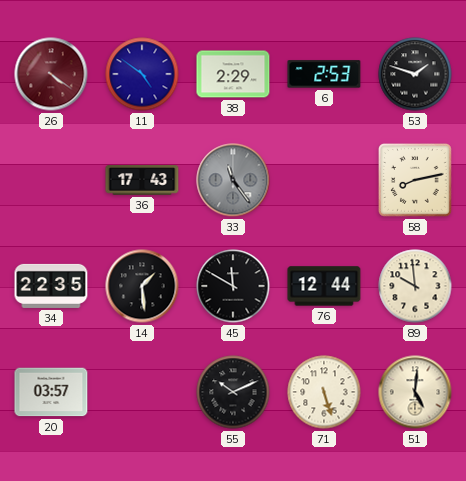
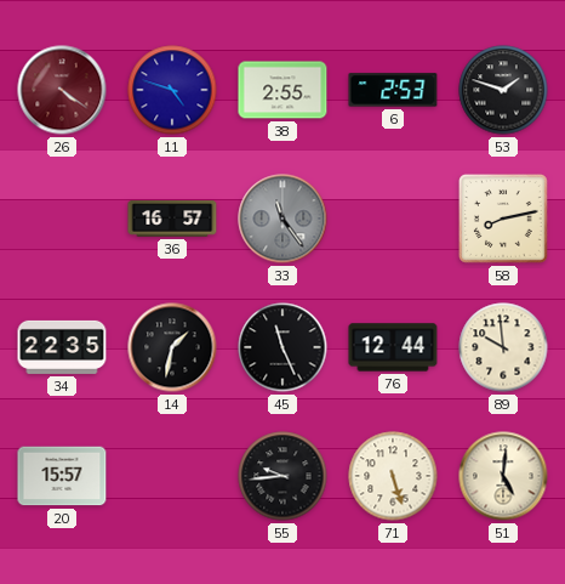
11: 4:51 -> 4:48
38: 2:29 -> 2:55
36: 17:43 -> 16:57
14: 1:29 -> 1:32
45: 11:50 -> 11:26
20: 03:57 -> 15:57
55: 10:11 -> 9:44
